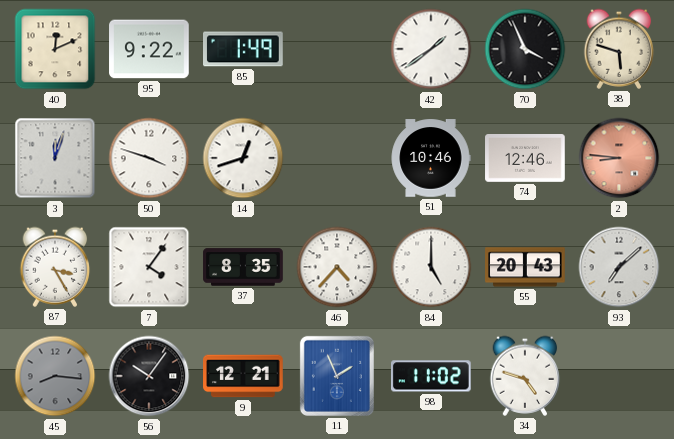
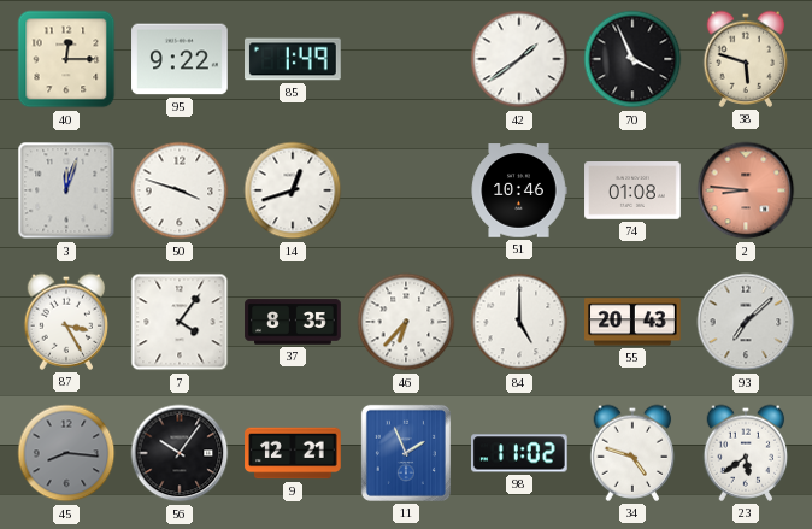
40: 12:11 -> 12:15
74: 12:46 -> 01:08
46: 4:37 -> 6:37
23: none -> 5:39
